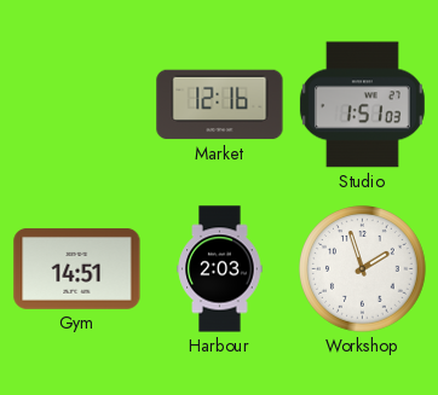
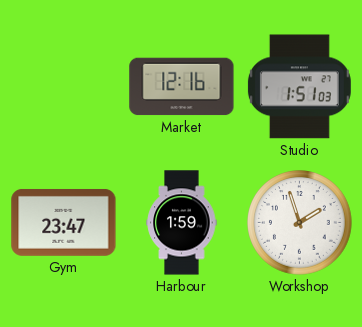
Gym: 14:51 -> 23:47
Harbour: 2:03 -> 1:59
